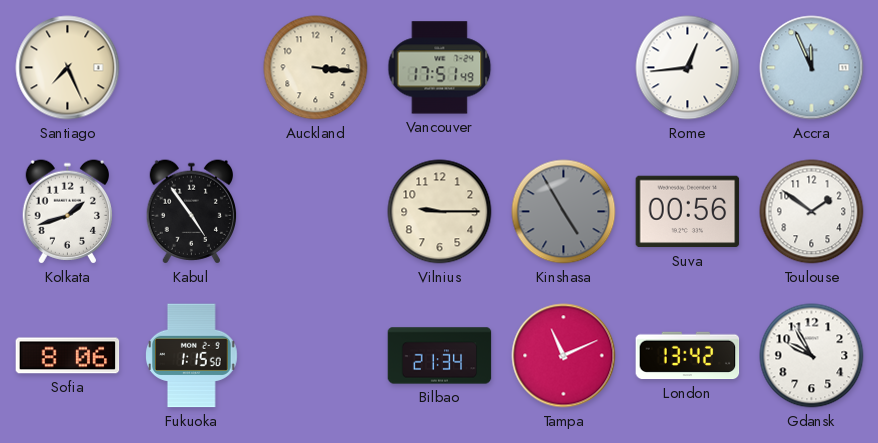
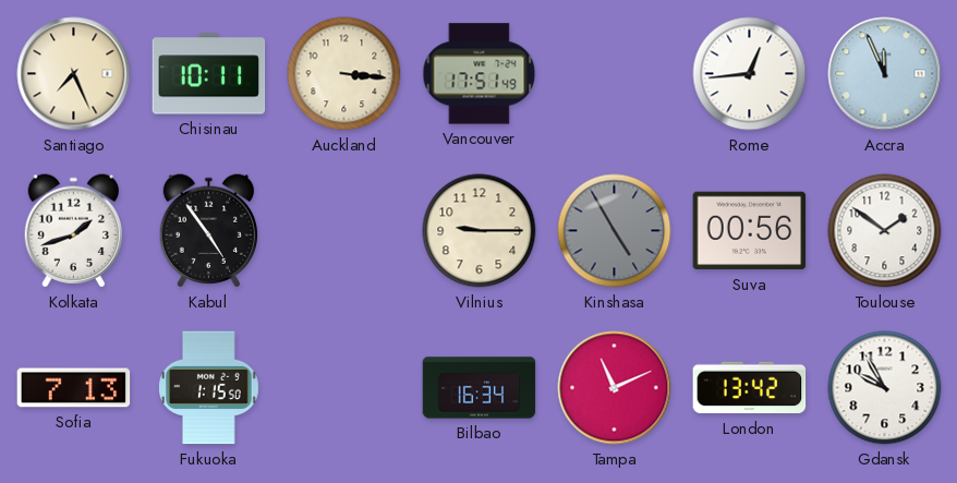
Chisinau: none -> 10:11
Sofia: 8:06 -> 7:13
Bilbao: 21:34 -> 16:34
